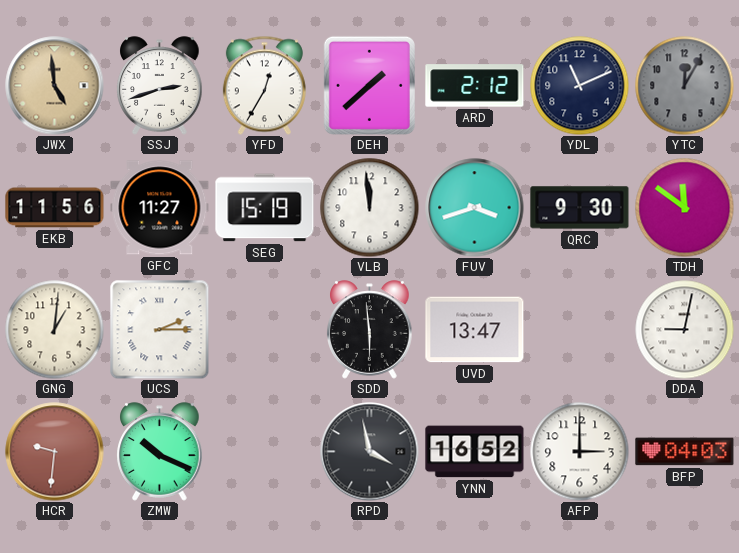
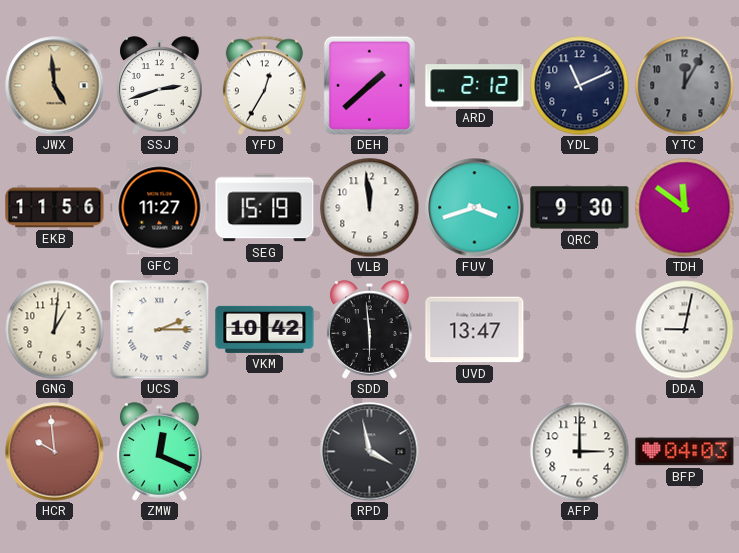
VKM: none -> 10:42
HCR: 9:31 -> 9:59
ZMW: 10:19 -> 12:19
YNN: 16:52 -> none
